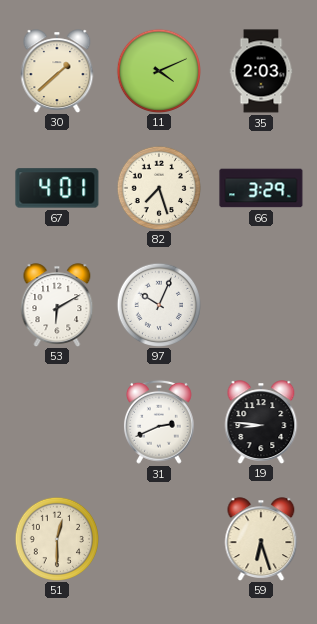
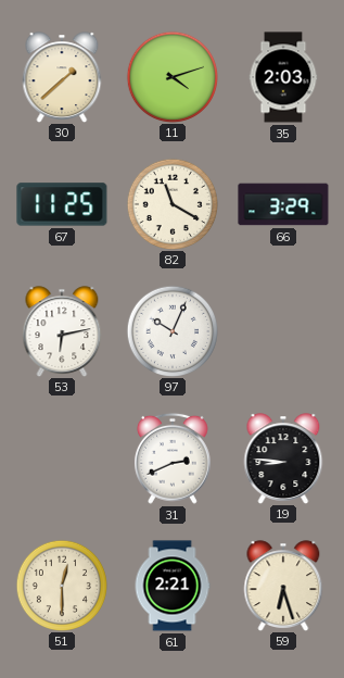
11: 4:11 -> 4:12
67: 4:01 -> 11:25
82: 7:27 -> 11:20
53: 6:10 -> 6:13
61: none -> 2:21
